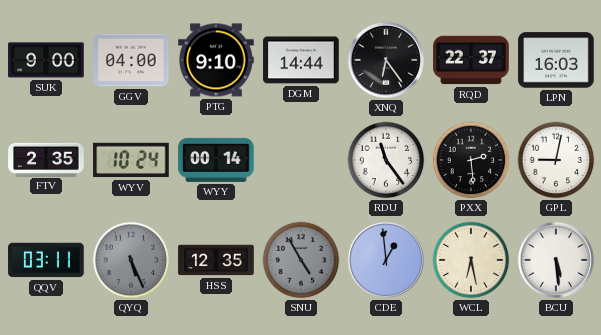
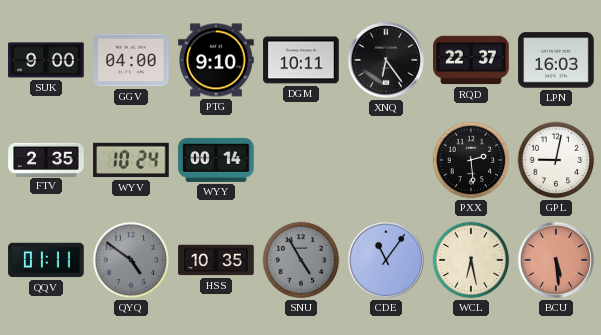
DGM: 14:44 -> 10:11
RDU: 11:24 -> none
QQV: 03:11 -> 01:11
QYQ: 5:26 -> 4:51
HSS: 12:35 -> 10:35
CDE: 12:59 -> 11:06
BCU dial: white -> salmon
